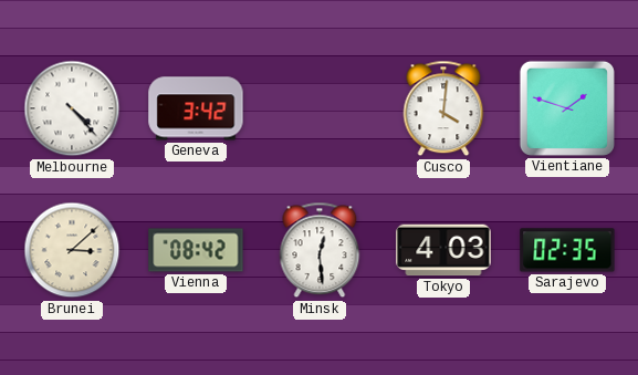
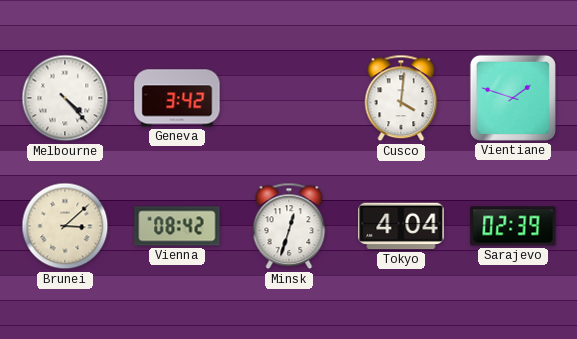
Minsk: 12:29 -> 12:33
Tokyo: 4:03 -> 4:04
Sarajevo: 02:35 -> 02:39
